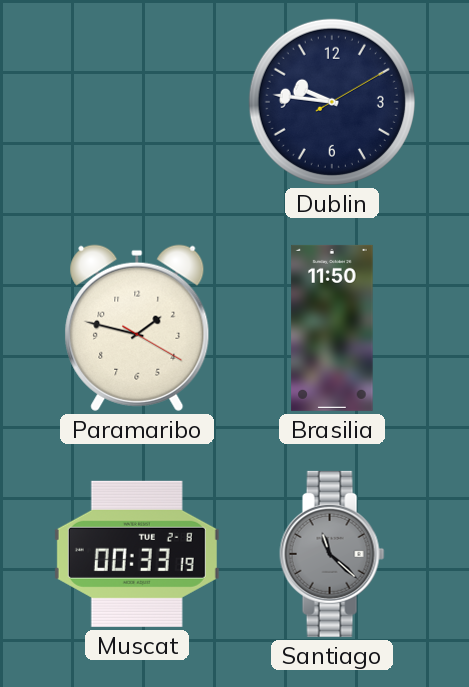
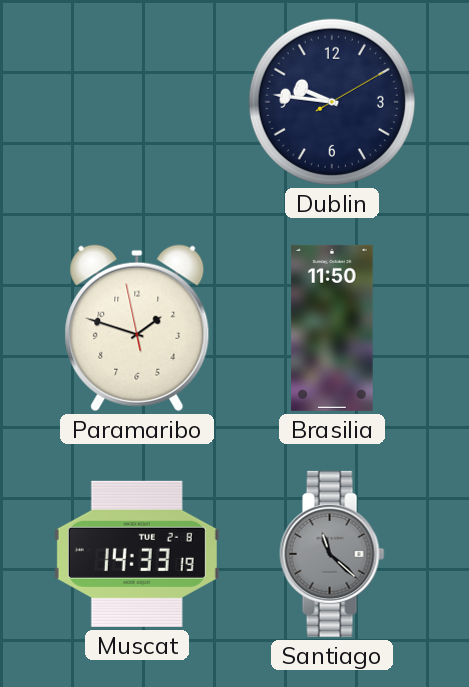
Paramaribo: 1:47:20 -> 1:47:58
Muscat: 00:33 -> 14:33
